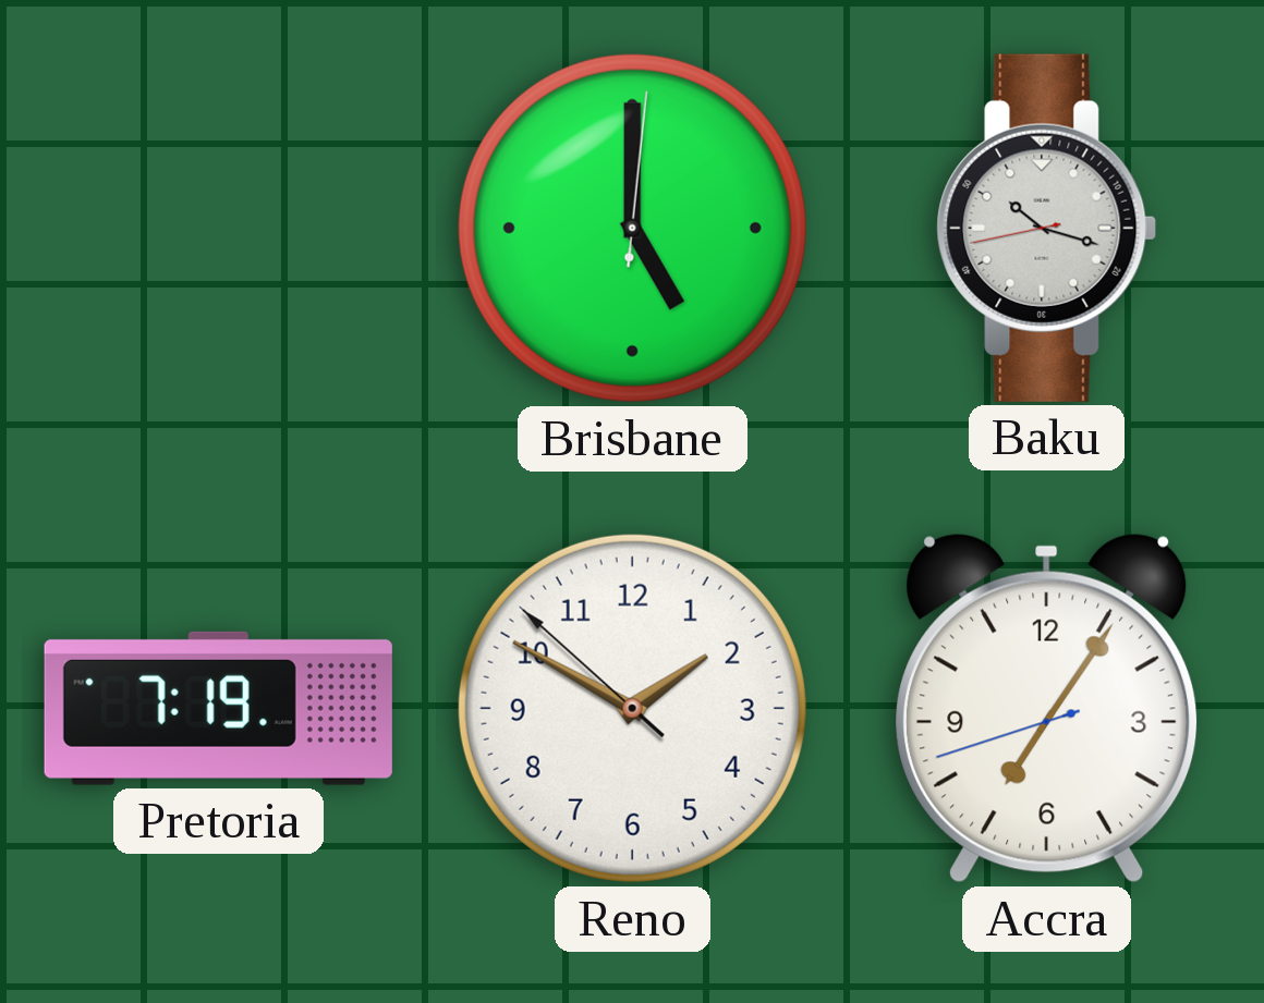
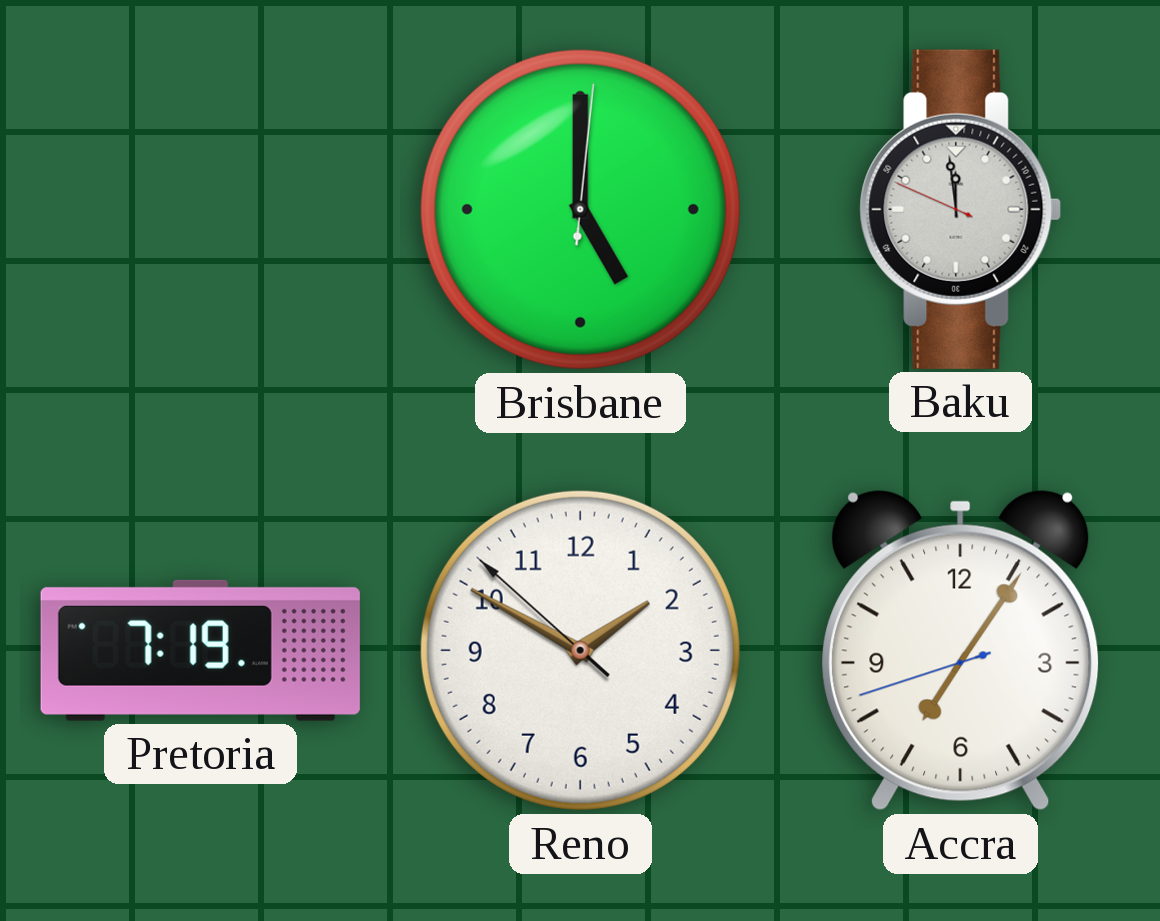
Baku: 10:17 -> 11:58
